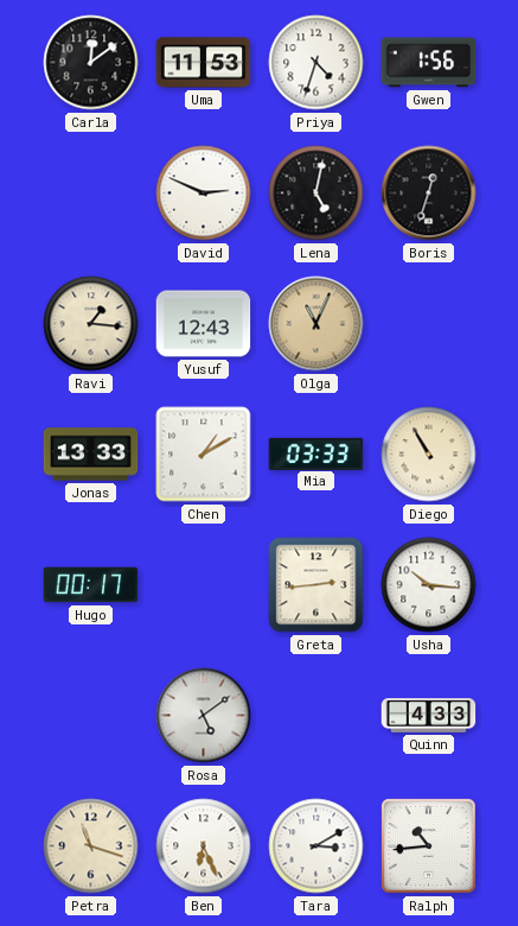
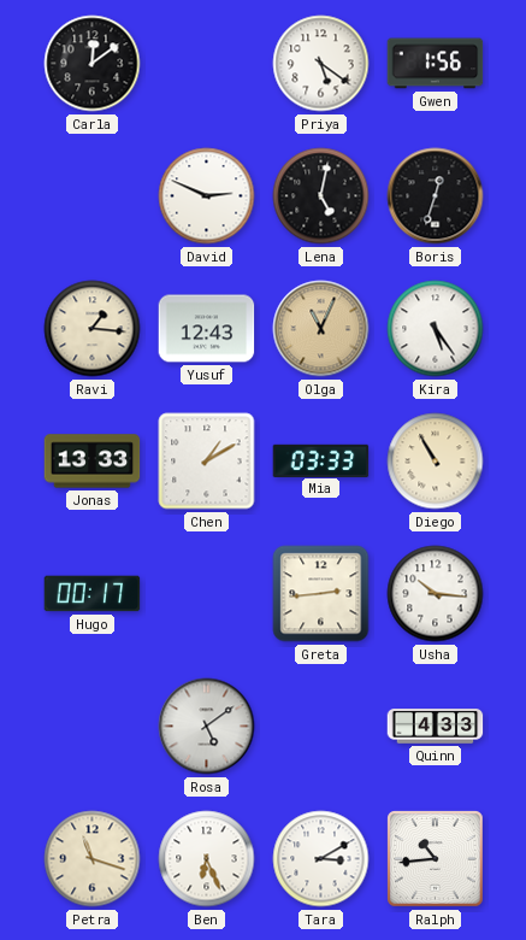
Uma: 11:53 -> none
Priya: 4:33 -> 5:21
Kira: none -> 5:24
